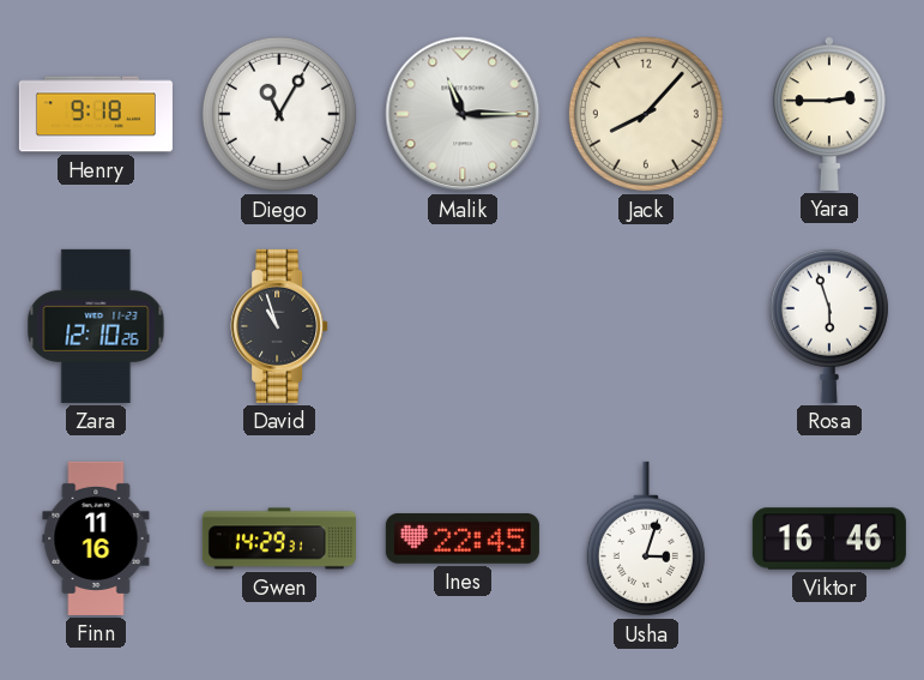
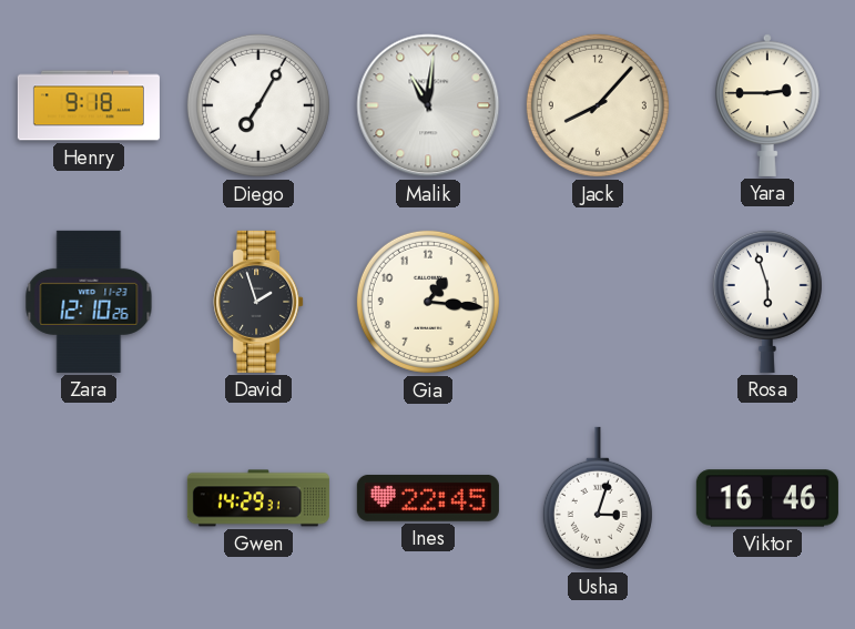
Diego: 11:05 -> 7:05
Malik: 11:15 -> 11:01
David: 10:57 -> 1:57
Gia: none -> 1:16
Finn: 11:16 -> none
